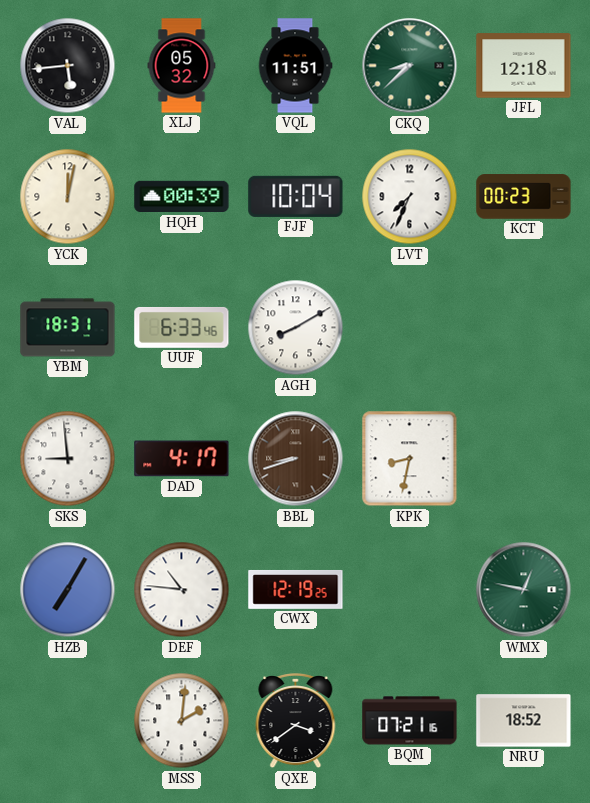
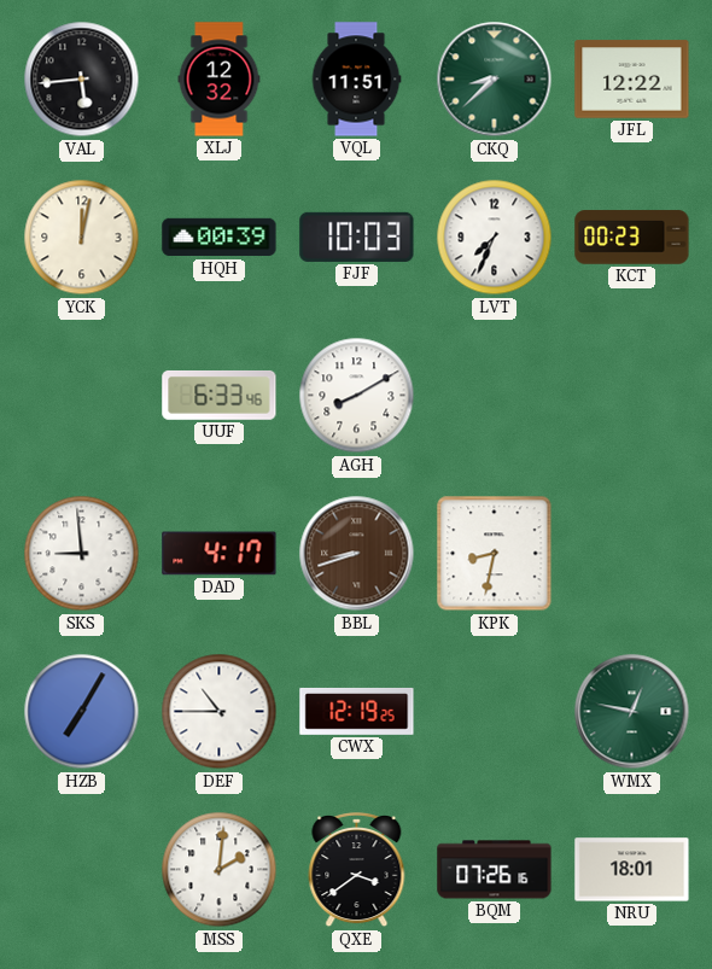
XLJ: 05:32 -> 12:32
JFL: 12:18 -> 12:22
FJF: 10:04 -> 10:03
YBM: 18:31 -> none
DEF: 10:46 -> 10:45
BQM: 07:21 -> 07:26
NRU: 18:52 -> 18:01
